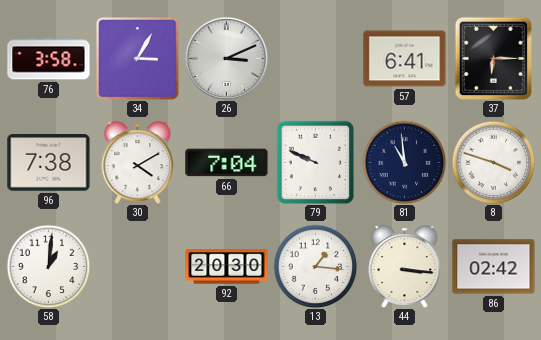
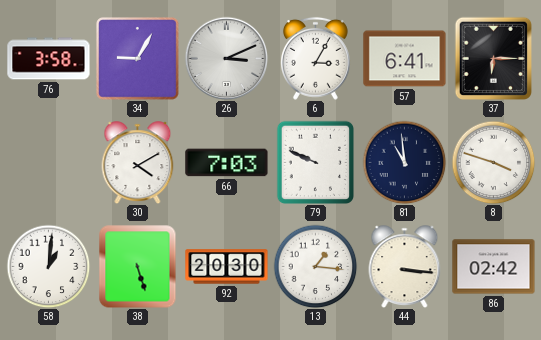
34: 3:05 -> 9:05
6: none -> 3:05
96: 7:38 -> none
66: 7:04 -> 7:03
38: none -> 5:27
